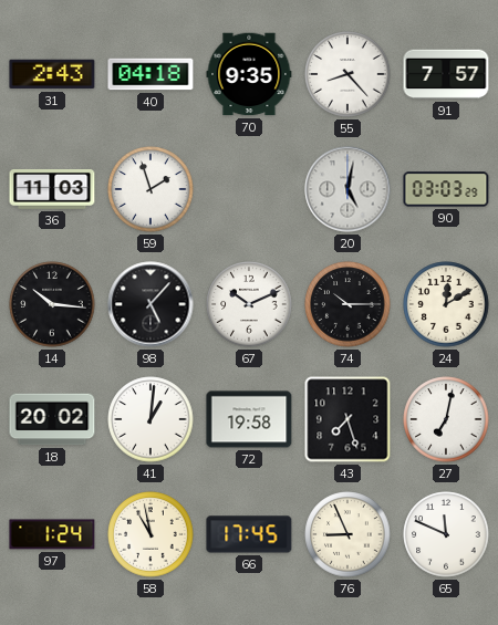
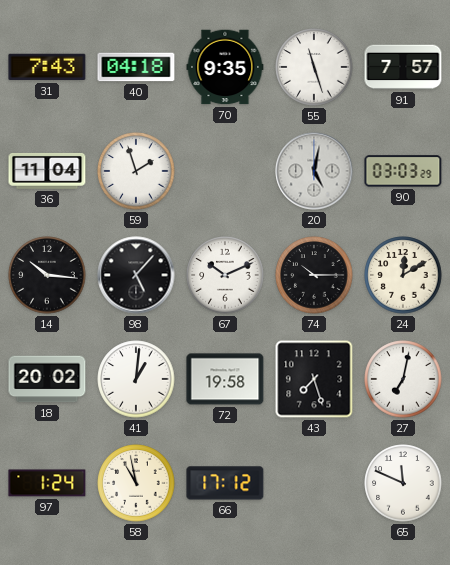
31: 2:43 -> 7:43
55: 8:23 -> 11:27
36: 11:03 -> 11:04
66: 17:45 -> 17:12
76: 8:56 -> none
